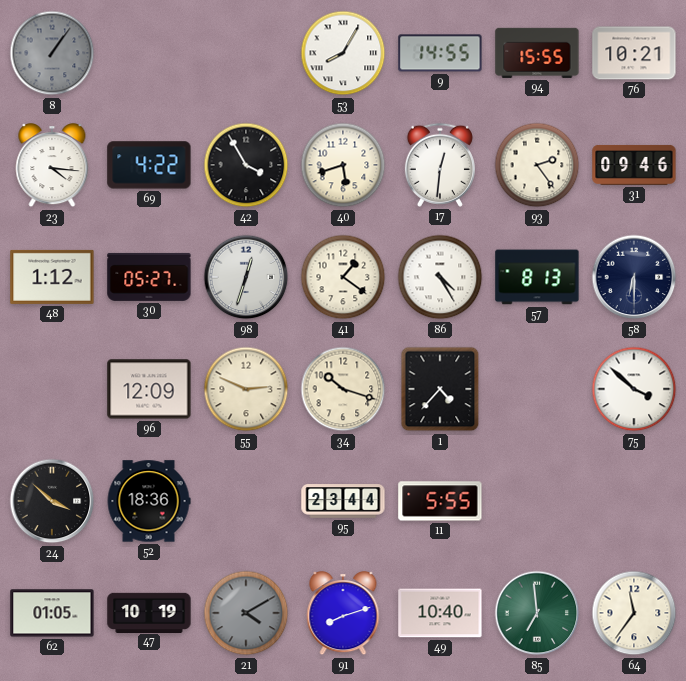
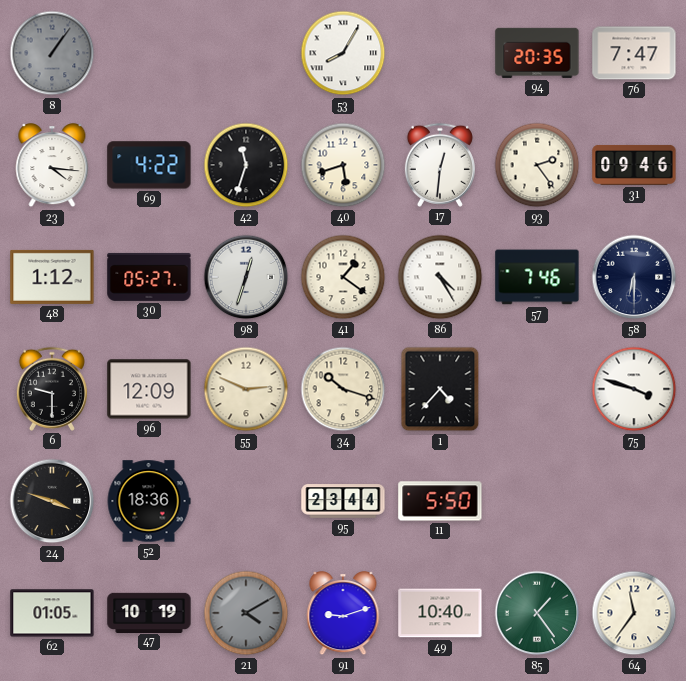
9: 14:55 -> none
94: 15:55 -> 20:35
76: 10:21 -> 7:47
42: 3:55 -> 11:33
57: 8:13 -> 7:46
6: none -> 9:30
75: 3:52 -> 3:48
24: 3:52 -> 3:48
11: 5:55 -> 5:50
91: 8:12 -> 9:12
85: 6:59 -> 1:24
